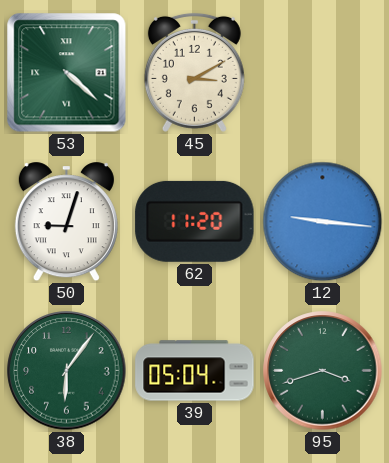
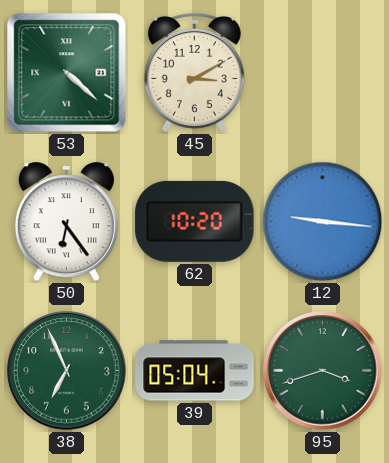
50: 9:03 -> 6:24
62: 11:20 -> 10:20
38: 6:06 -> 6:56
